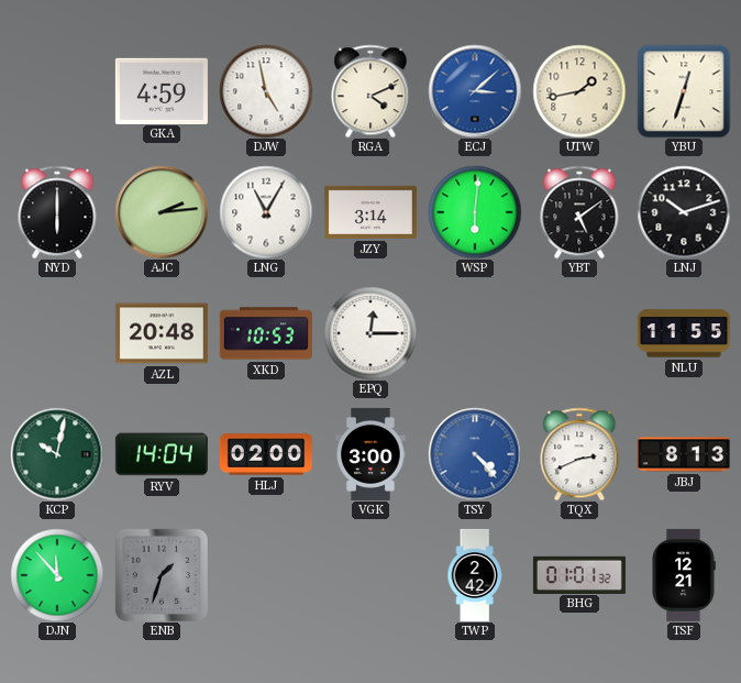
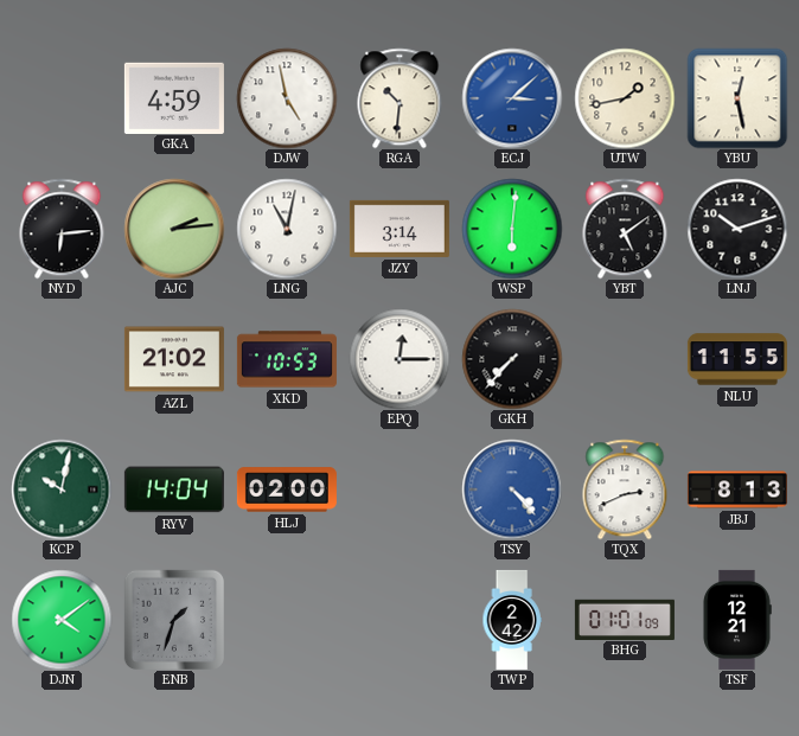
RGA: 4:11 -> 10:31
YBU: 12:33 -> 12:28
NYD: 6:00 -> 6:14
LNG: 11:05 -> 11:02
AZL: 20:48 -> 21:02
GKH: none -> 7:37
VGK: 3:00 -> none
DJN: 11:53 -> 4:09
BHG: 01:01:32 -> 01:01:09
